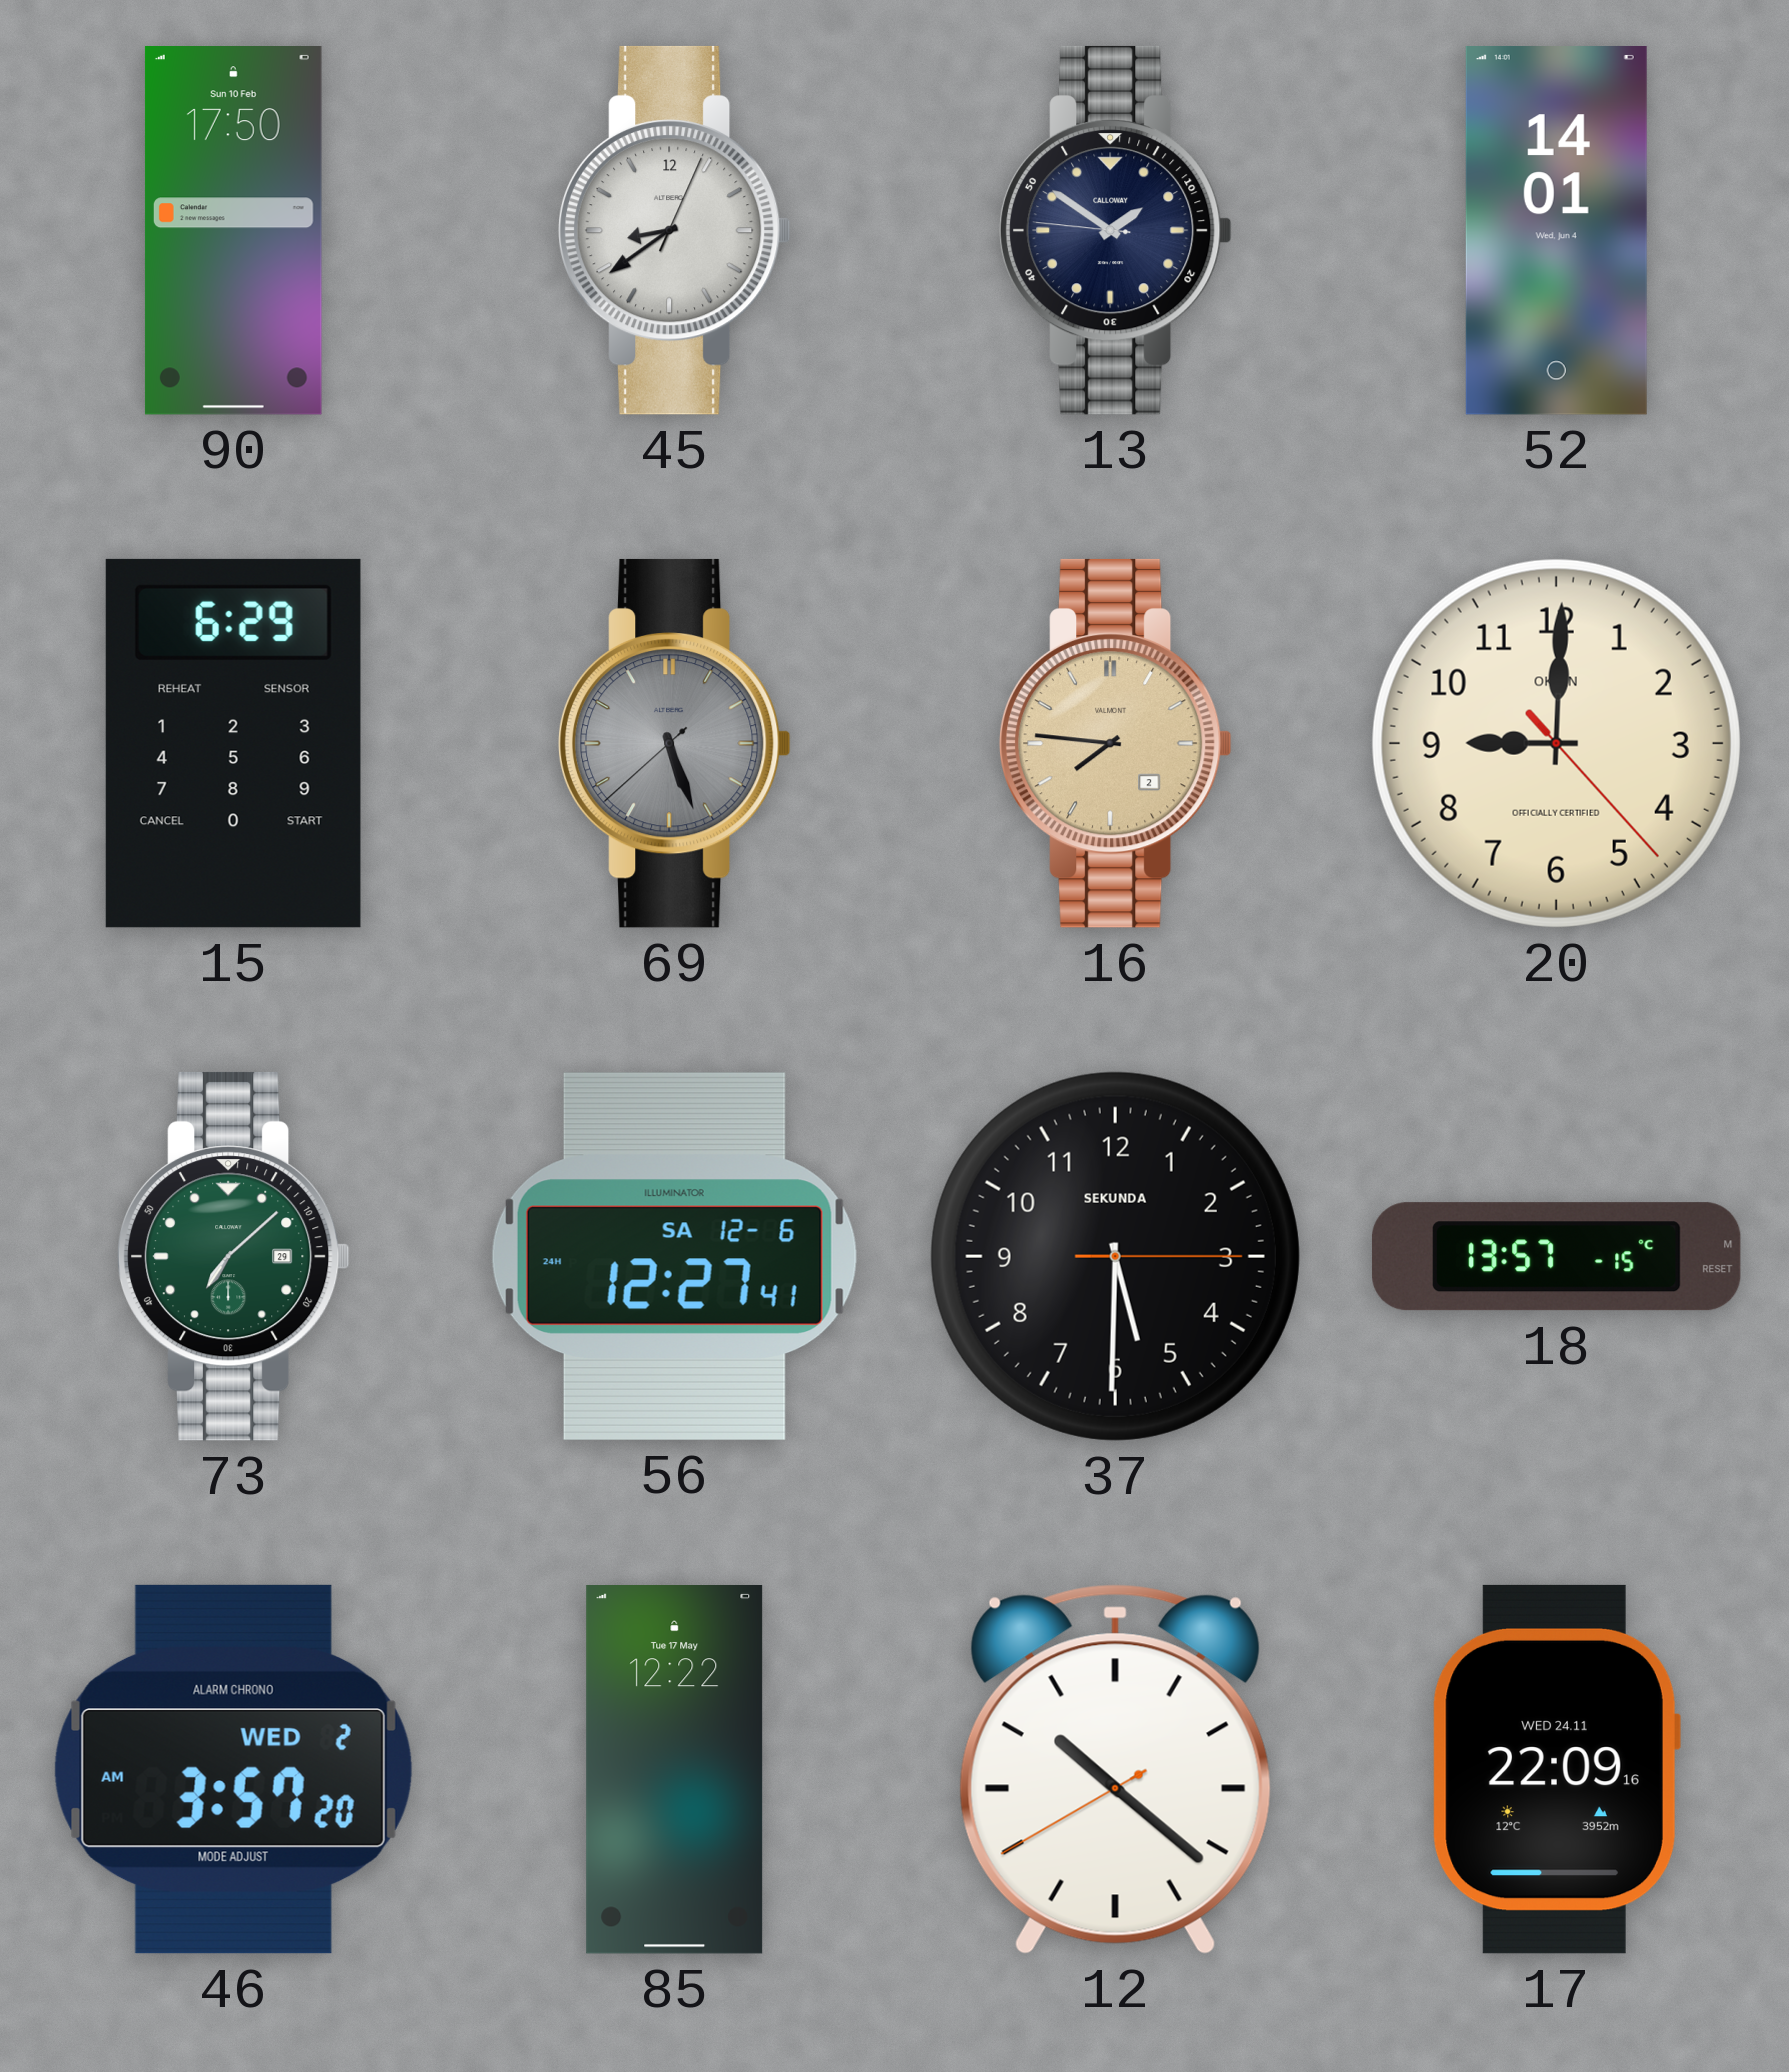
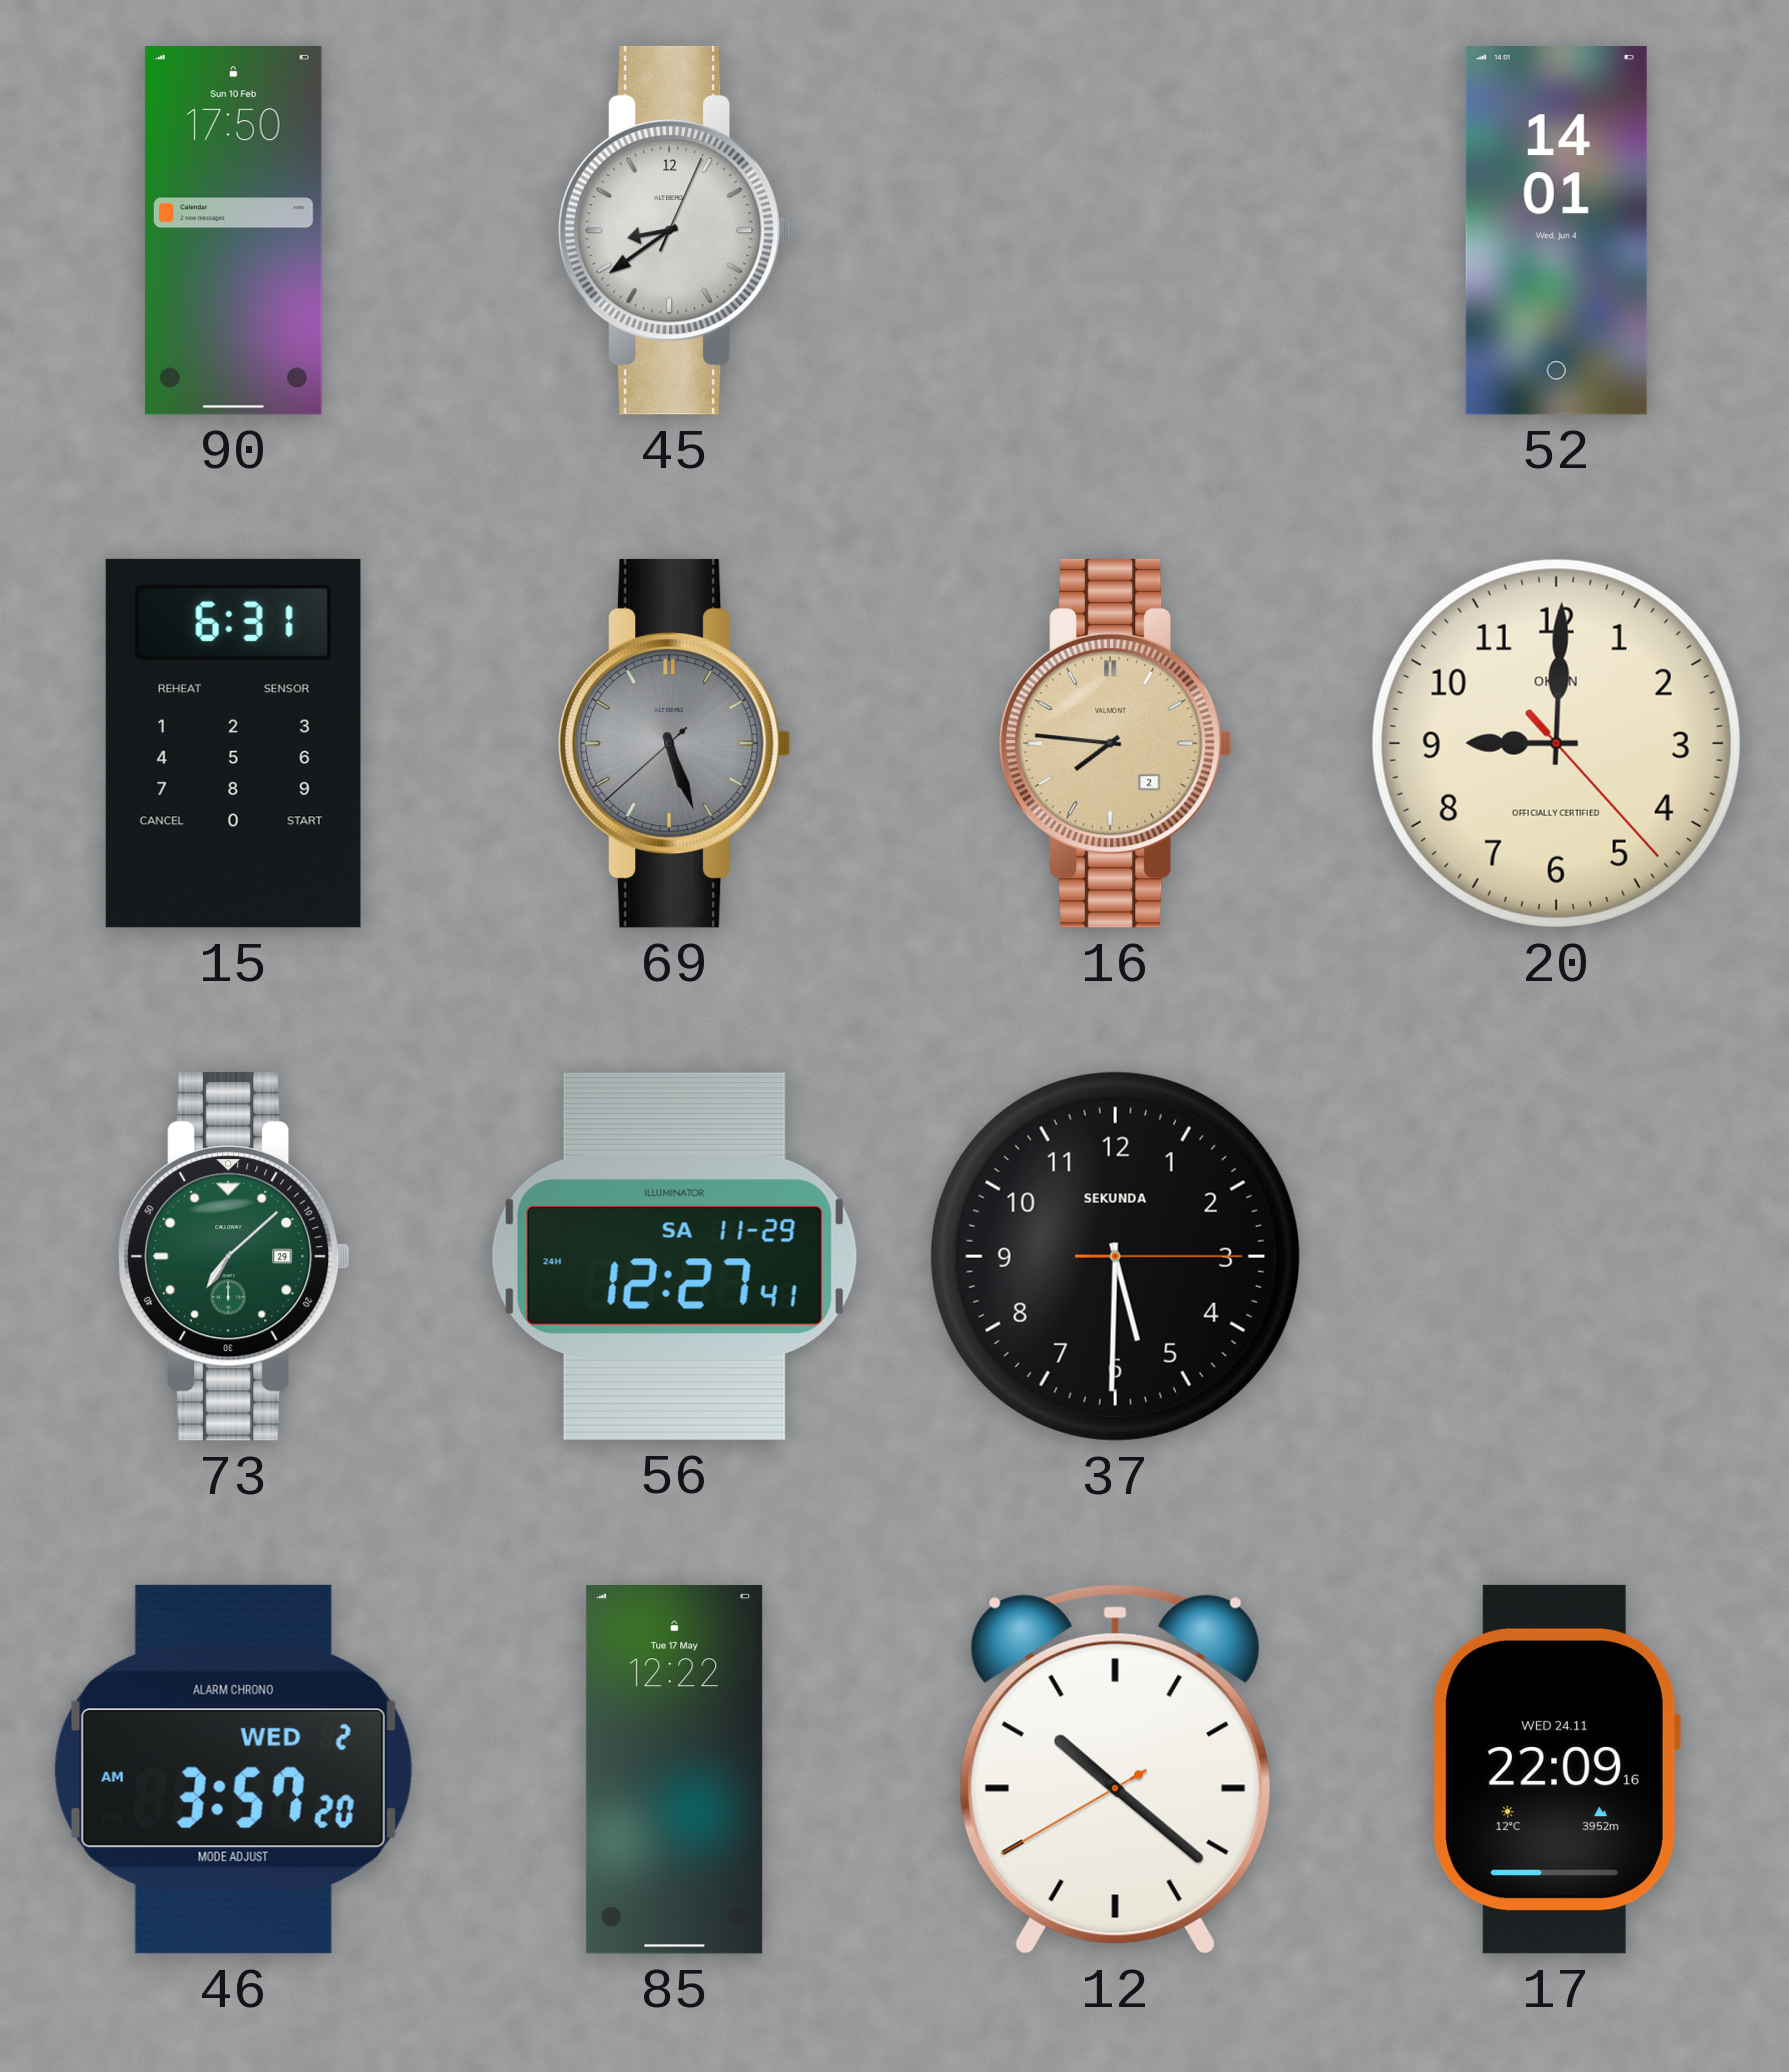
13: 1:50 -> none
15: 6:29 -> 6:31
56 date: SA 12-6 -> SA 11-29
18: 13:57 -> none
